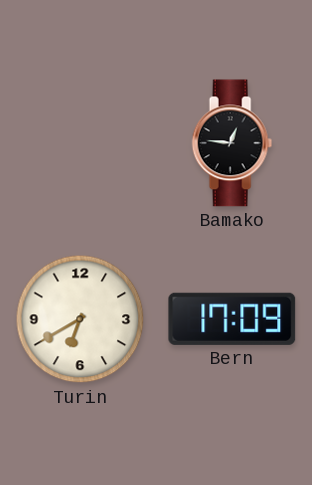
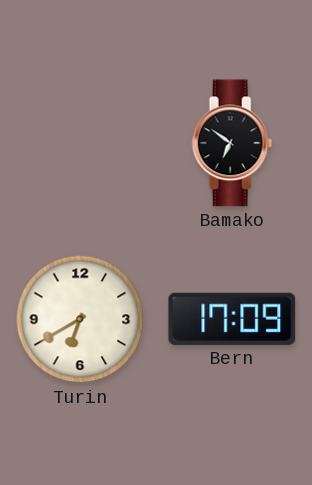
Bamako: 12:46 -> 6:51
